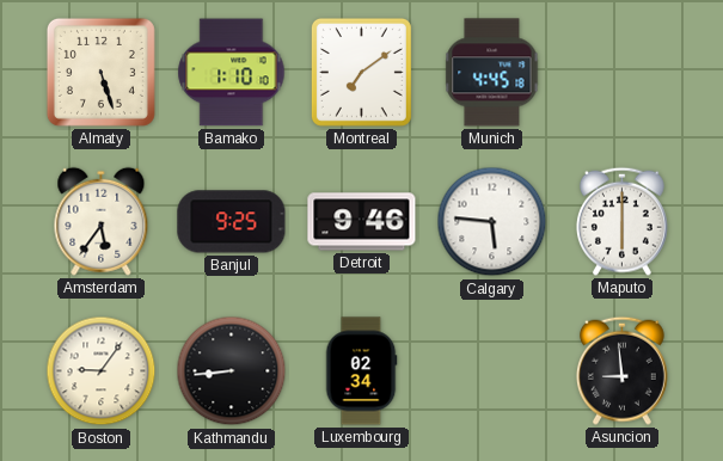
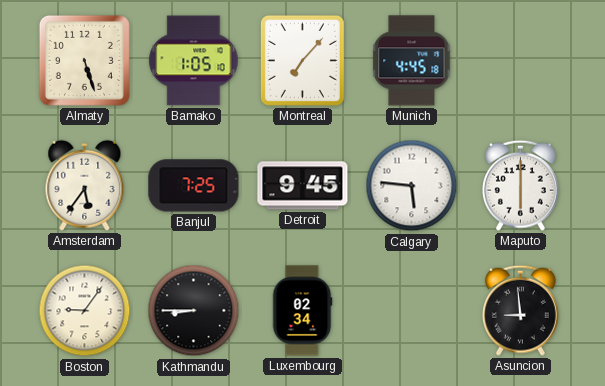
Bamako: 1:10 -> 1:05
Montreal: 7:09 -> 7:07
Banjul: 9:25 -> 7:25
Detroit: 9:46 -> 9:45
Kathmandu: 8:44 -> 8:45
